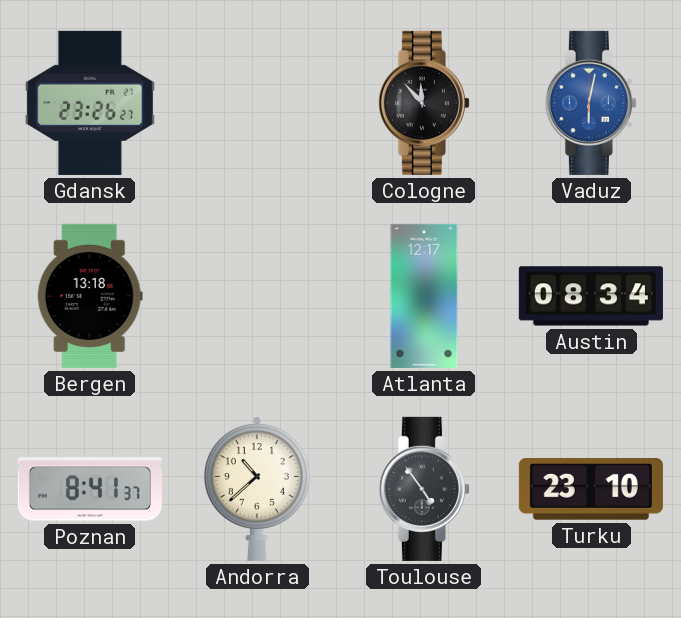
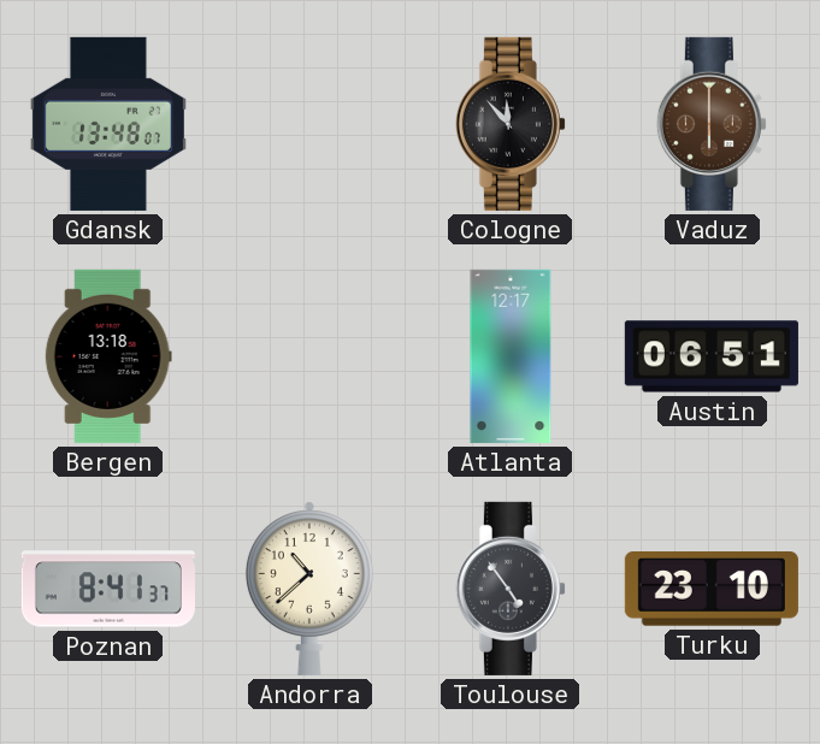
Gdansk: 23:26 -> 13:48
Vaduz: 6:02 -> 6:00
Vaduz dial: blue -> brown
Austin: 08:34 -> 06:51
